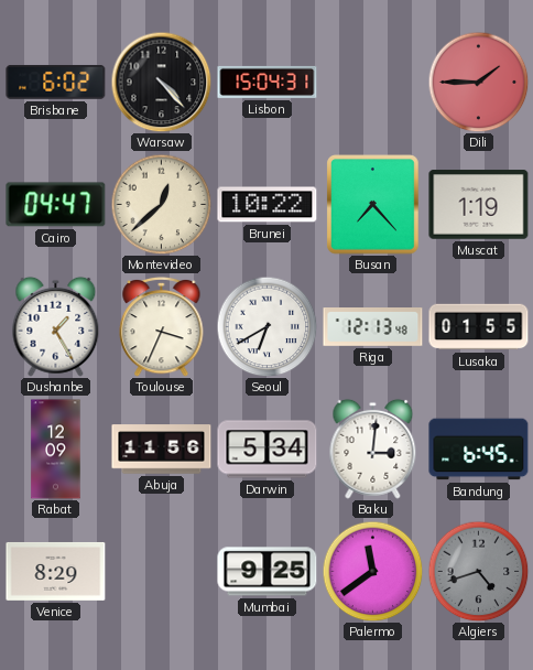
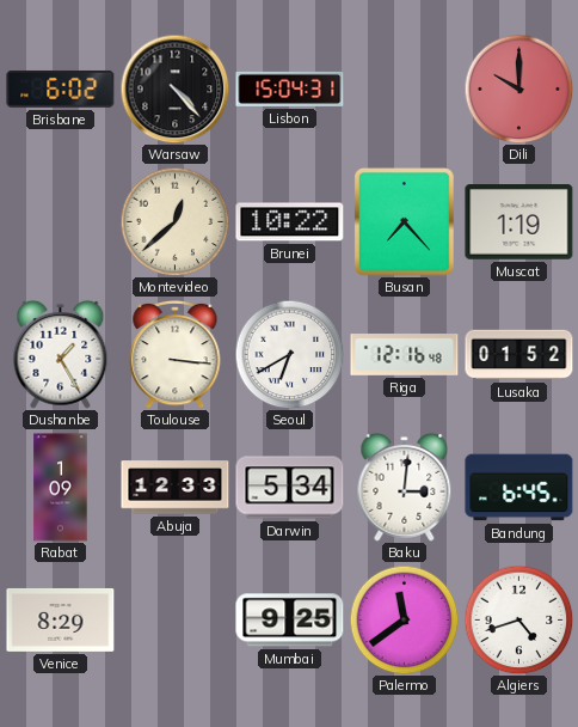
Dili: 1:45 -> 10:00
Cairo: 04:47 -> none
Toulouse: 3:34 -> 3:16
Riga: 12:13 -> 12:16
Lusaka: 01:55 -> 01:52
Rabat: 12:09 -> 1:09
Abuja: 11:56 -> 12:33
Algiers dial: grey -> white
